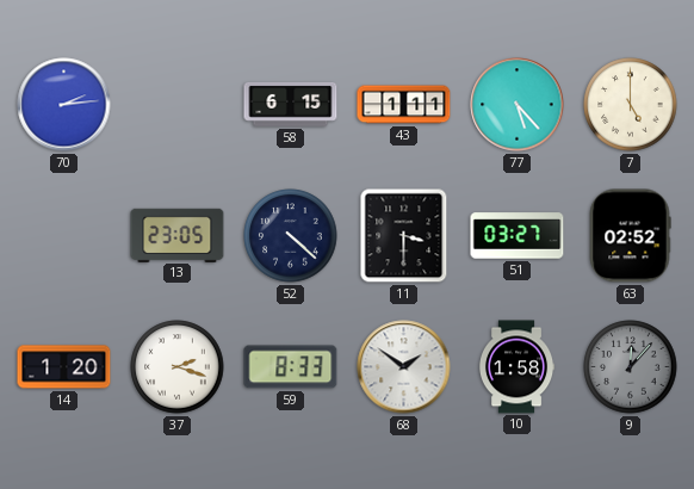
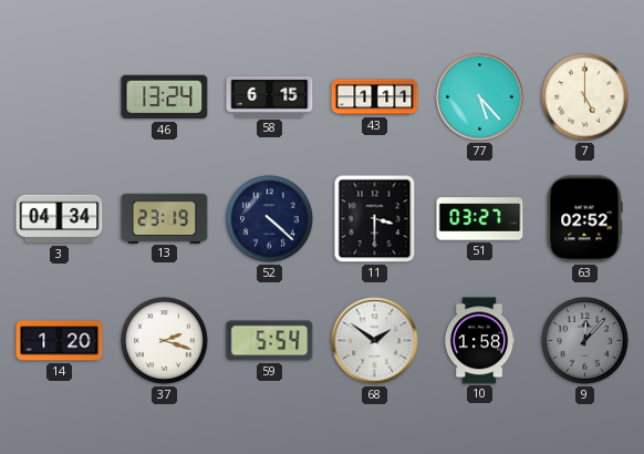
70: 2:14 -> none
46: none -> 13:24
3: none -> 04:34
13: 23:05 -> 23:19
59: 8:33 -> 5:54
